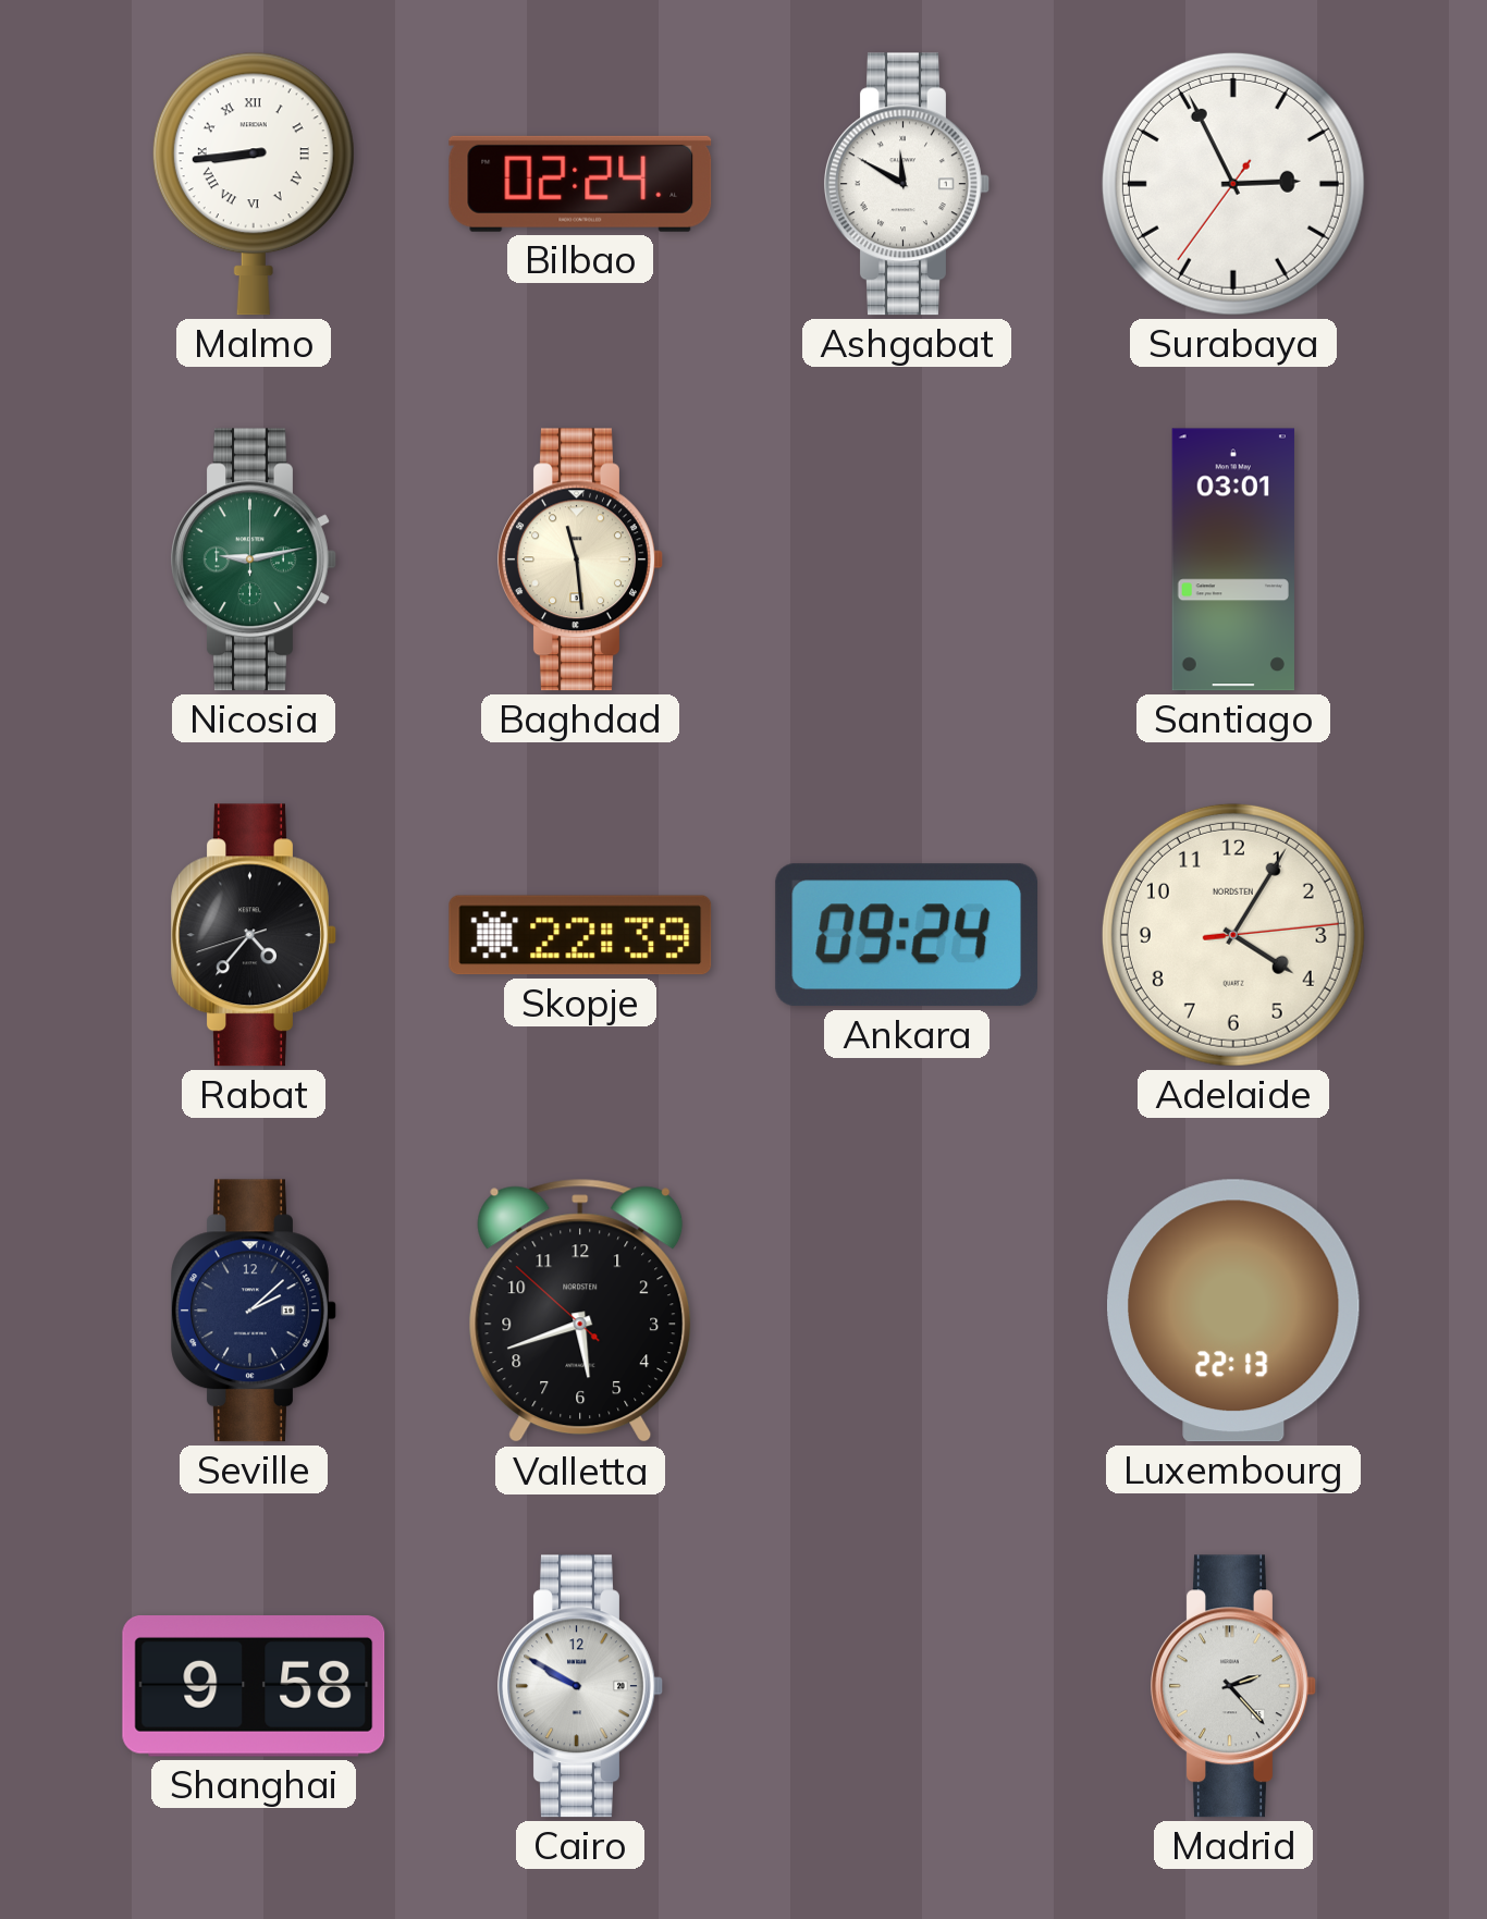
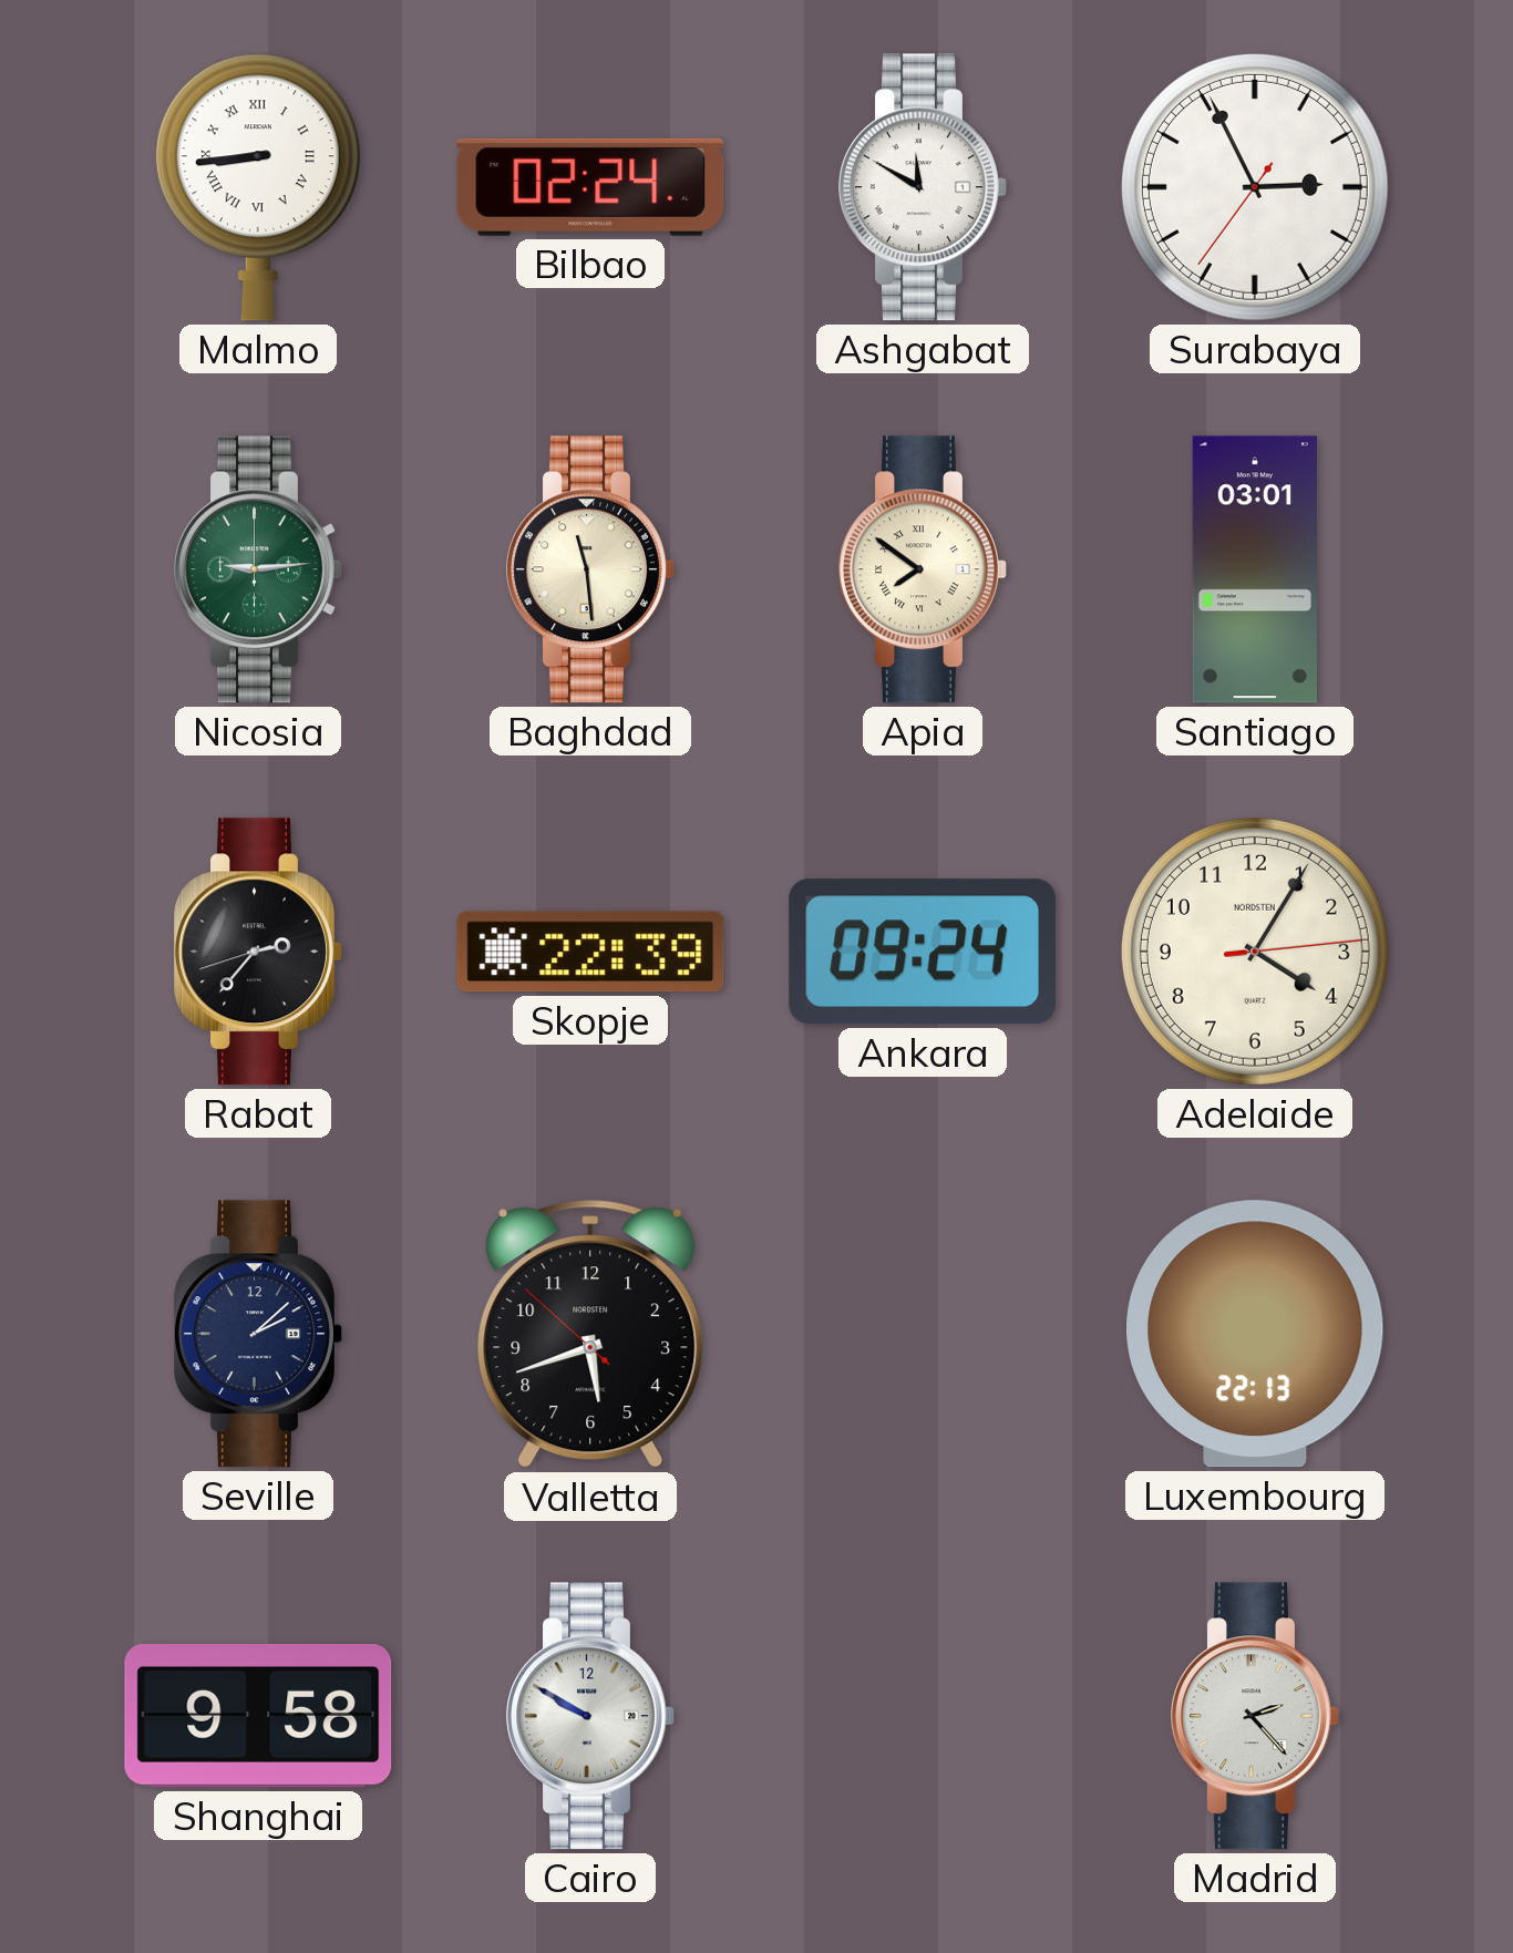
Nicosia: 9:13 -> 9:14
Apia: none -> 7:51
Rabat: 4:36 -> 2:36
